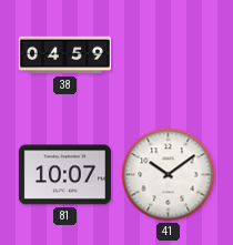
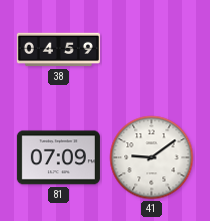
81: 10:07 -> 07:09
41: 10:09 -> 9:09
